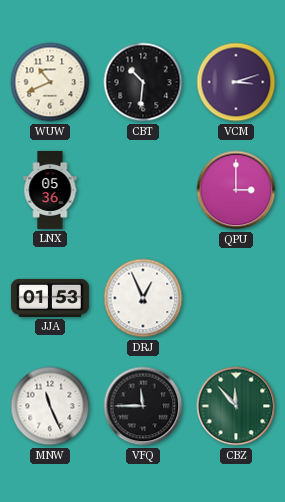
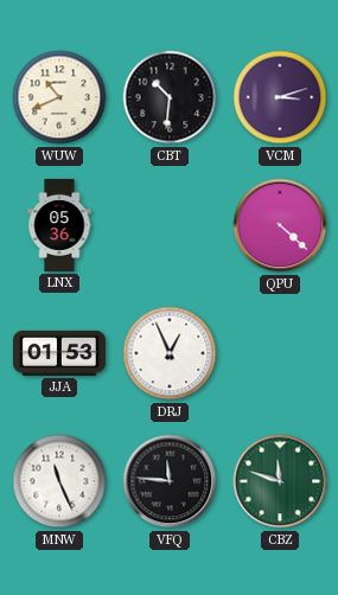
QPU: 3:00 -> 4:22
VFQ: 11:45 -> 11:46
CBZ: 11:53 -> 11:48
